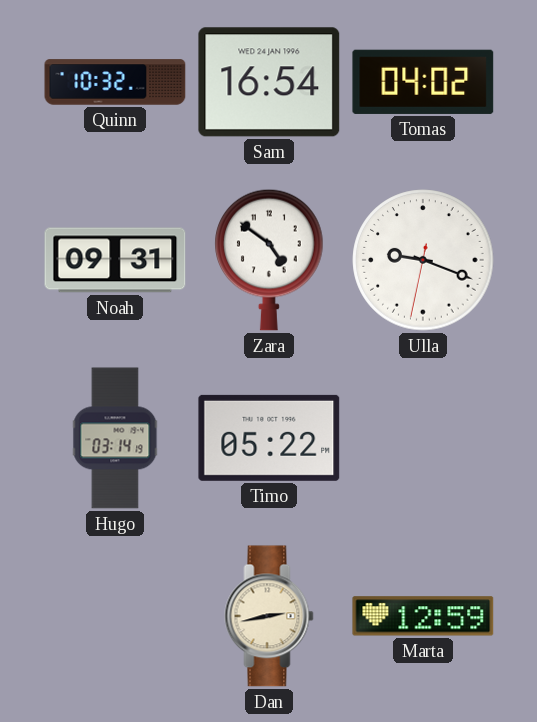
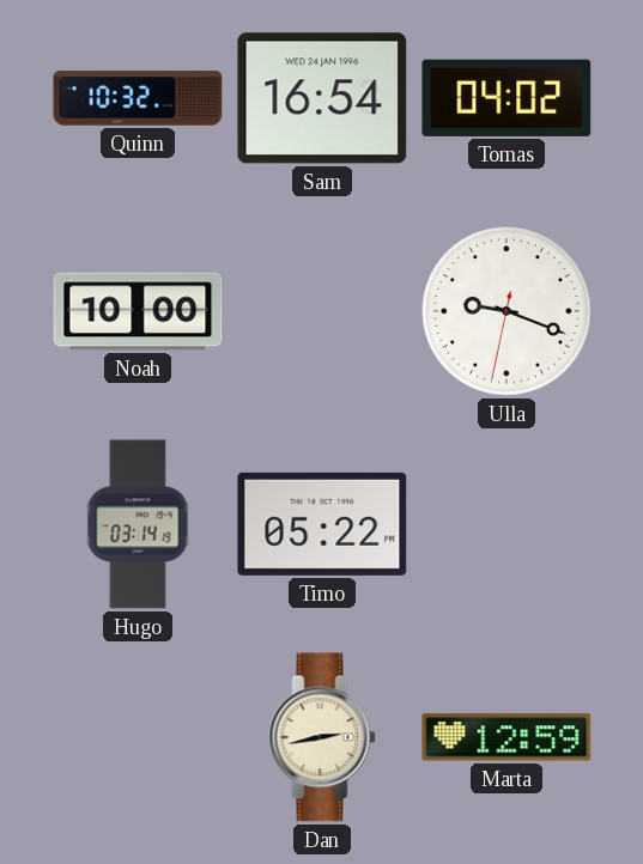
Noah: 09:31 -> 10:00
Zara: 4:51 -> none
